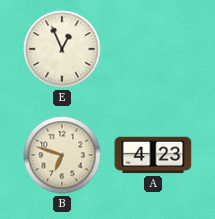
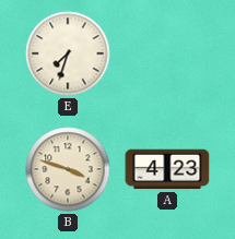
E: 12:56 -> 7:33
B: 6:48 -> 3:48
